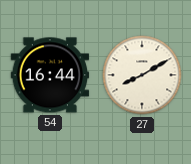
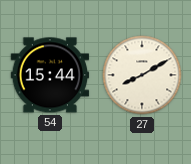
54: 16:44 -> 15:44
